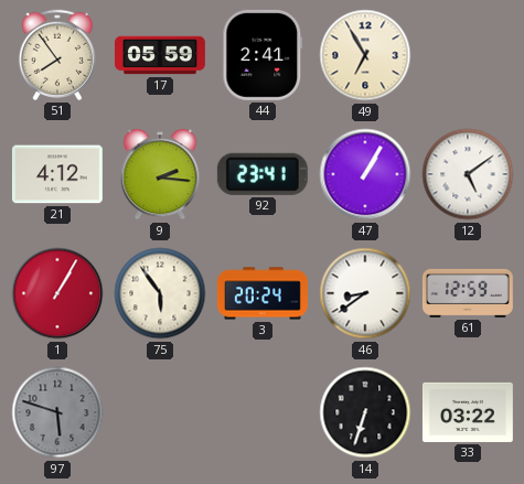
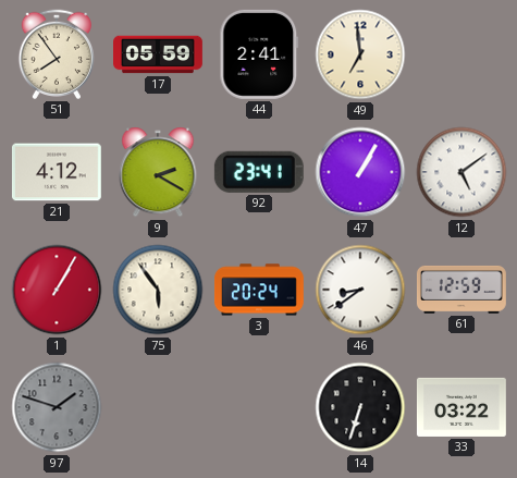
49: 6:55 -> 6:59
9: 2:16 -> 2:20
97: 5:48 -> 1:48
